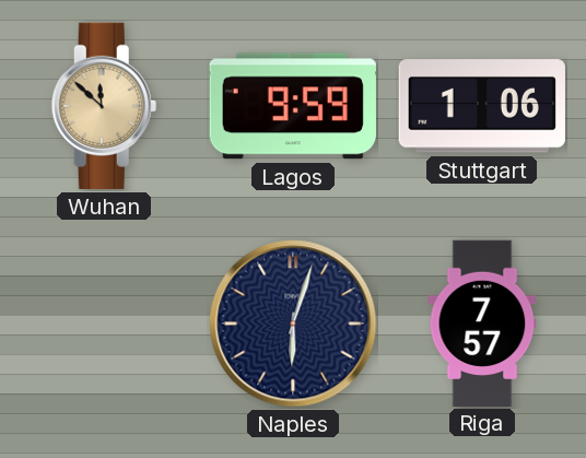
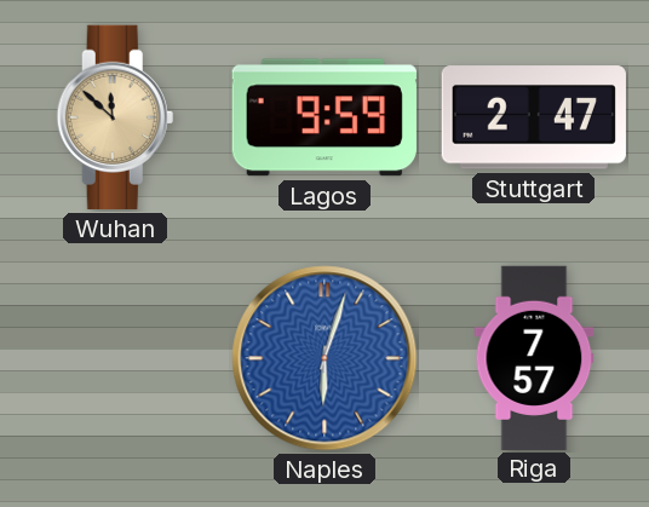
Stuttgart: 1:06 -> 2:47
Naples dial: navy -> blue
